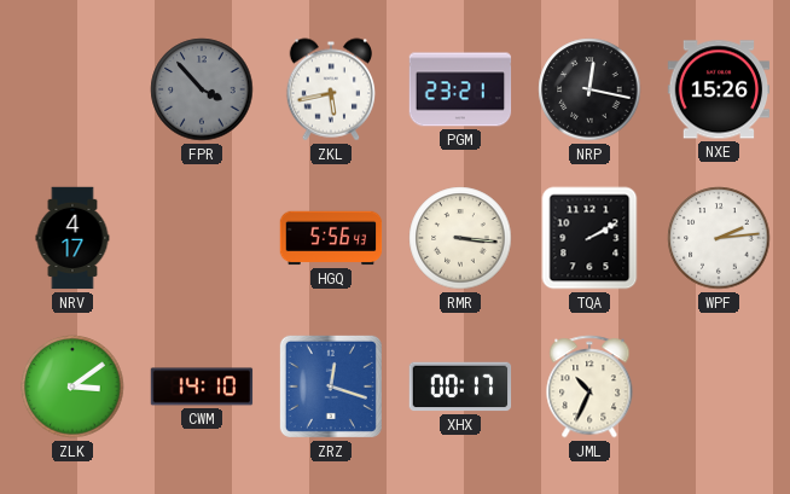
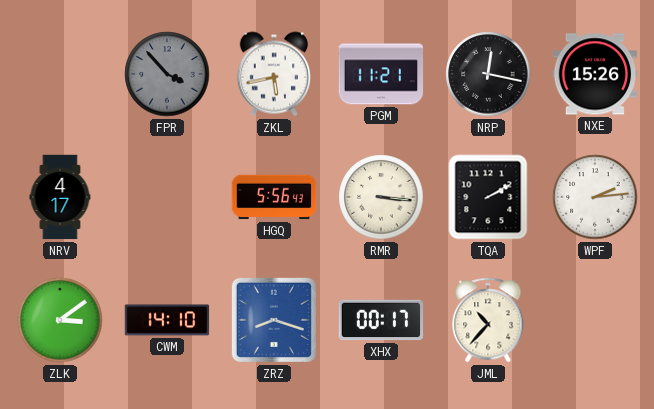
PGM: 23:21 -> 11:21
ZRZ: 12:18 -> 8:18
JML: 10:34 -> 10:37
